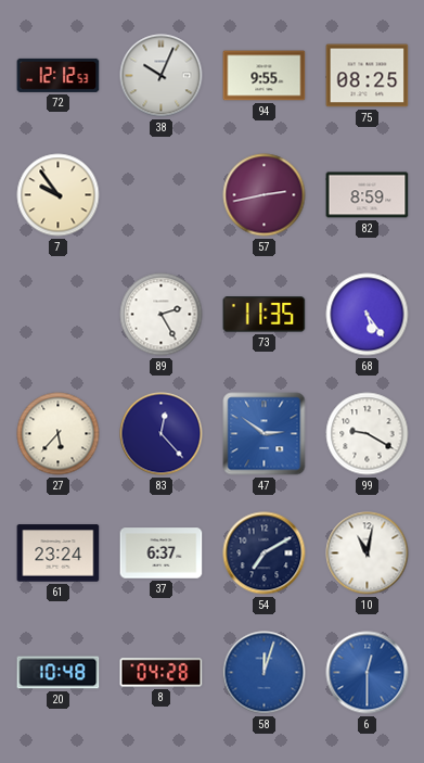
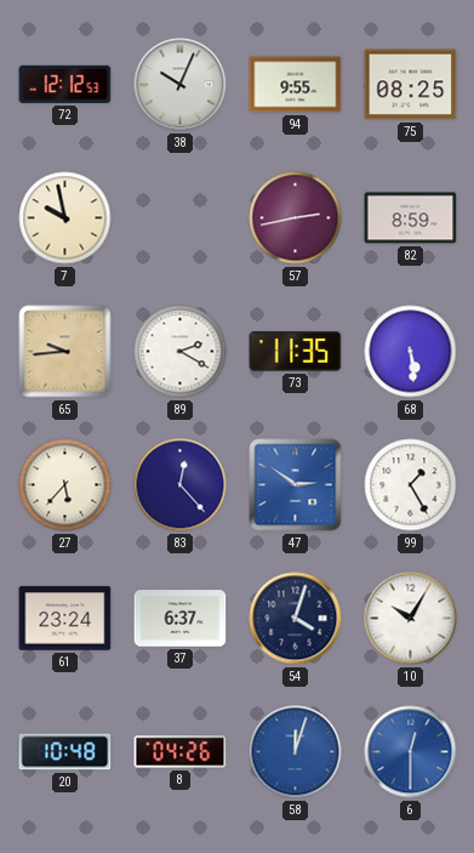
7: 9:54 -> 9:58
65: none -> 9:44
89: 2:25 -> 2:20
68: 5:24 -> 5:29
99: 9:20 -> 1:25
54: 7:10 -> 4:03
10: 11:02 -> 10:05
8: 04:28 -> 04:26
